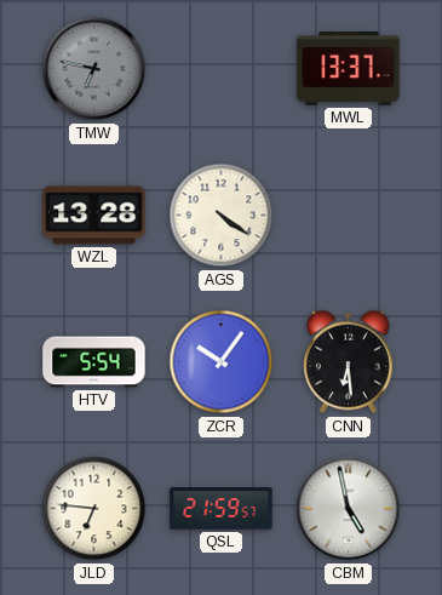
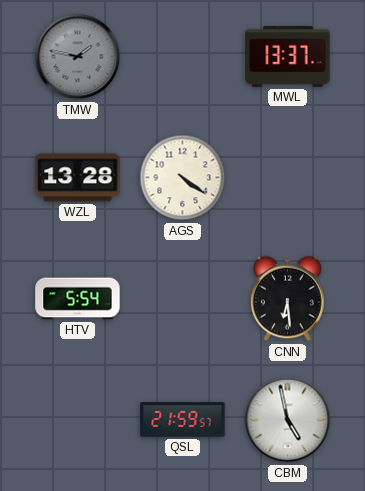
TMW: 6:47 -> 1:47
ZCR: 10:06 -> none
JLD: 6:46 -> none
